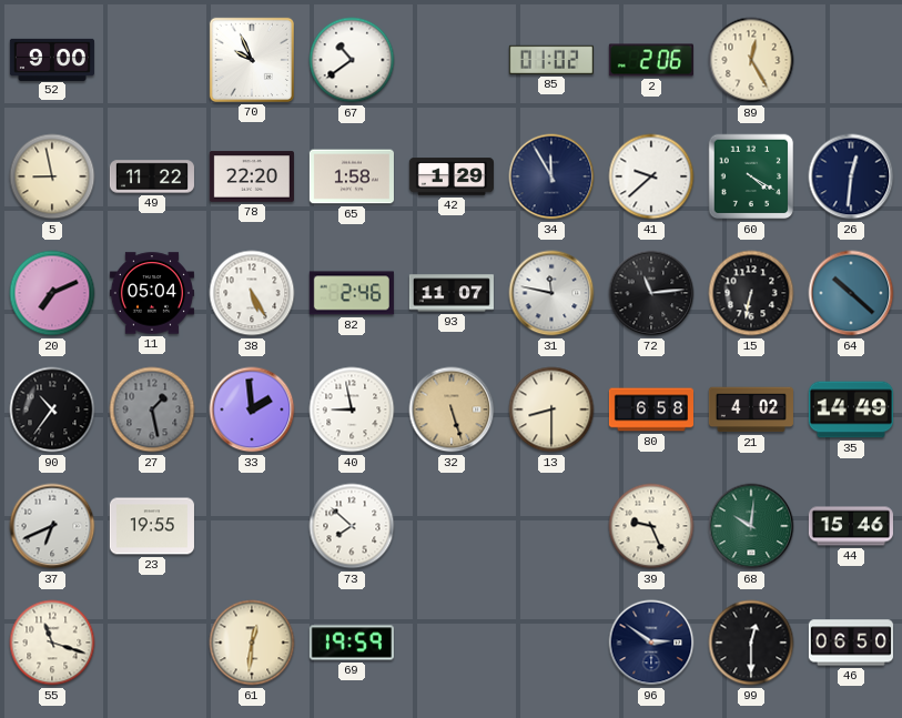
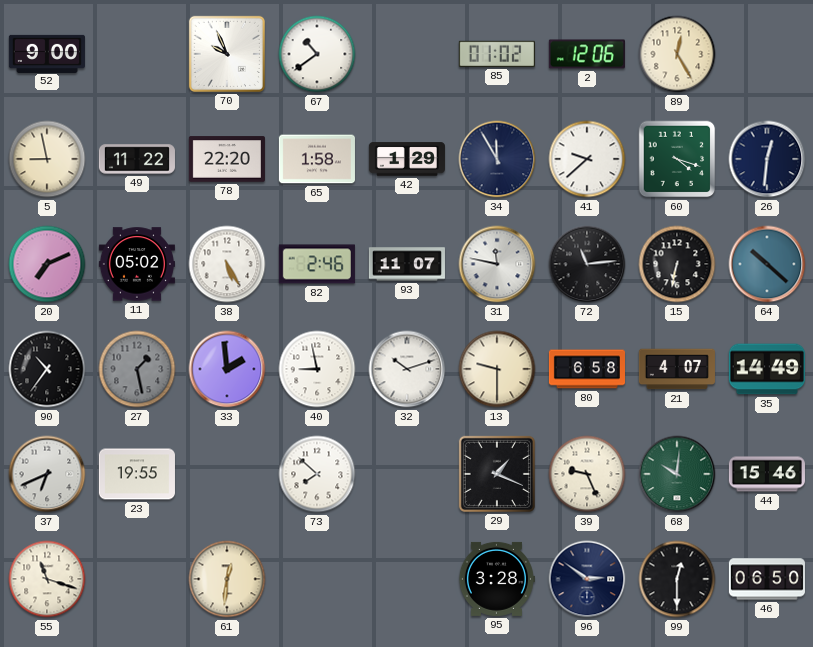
2: 2:06 -> 12:06
60: 4:20 -> 4:18
11: 05:04 -> 05:02
32: 5:27 -> 10:12
32 dial: champagne -> white
13: 8:30 -> 9:30
21: 4:02 -> 4:07
29: none -> 1:19
69: 19:59 -> none
95: none -> 3:28
